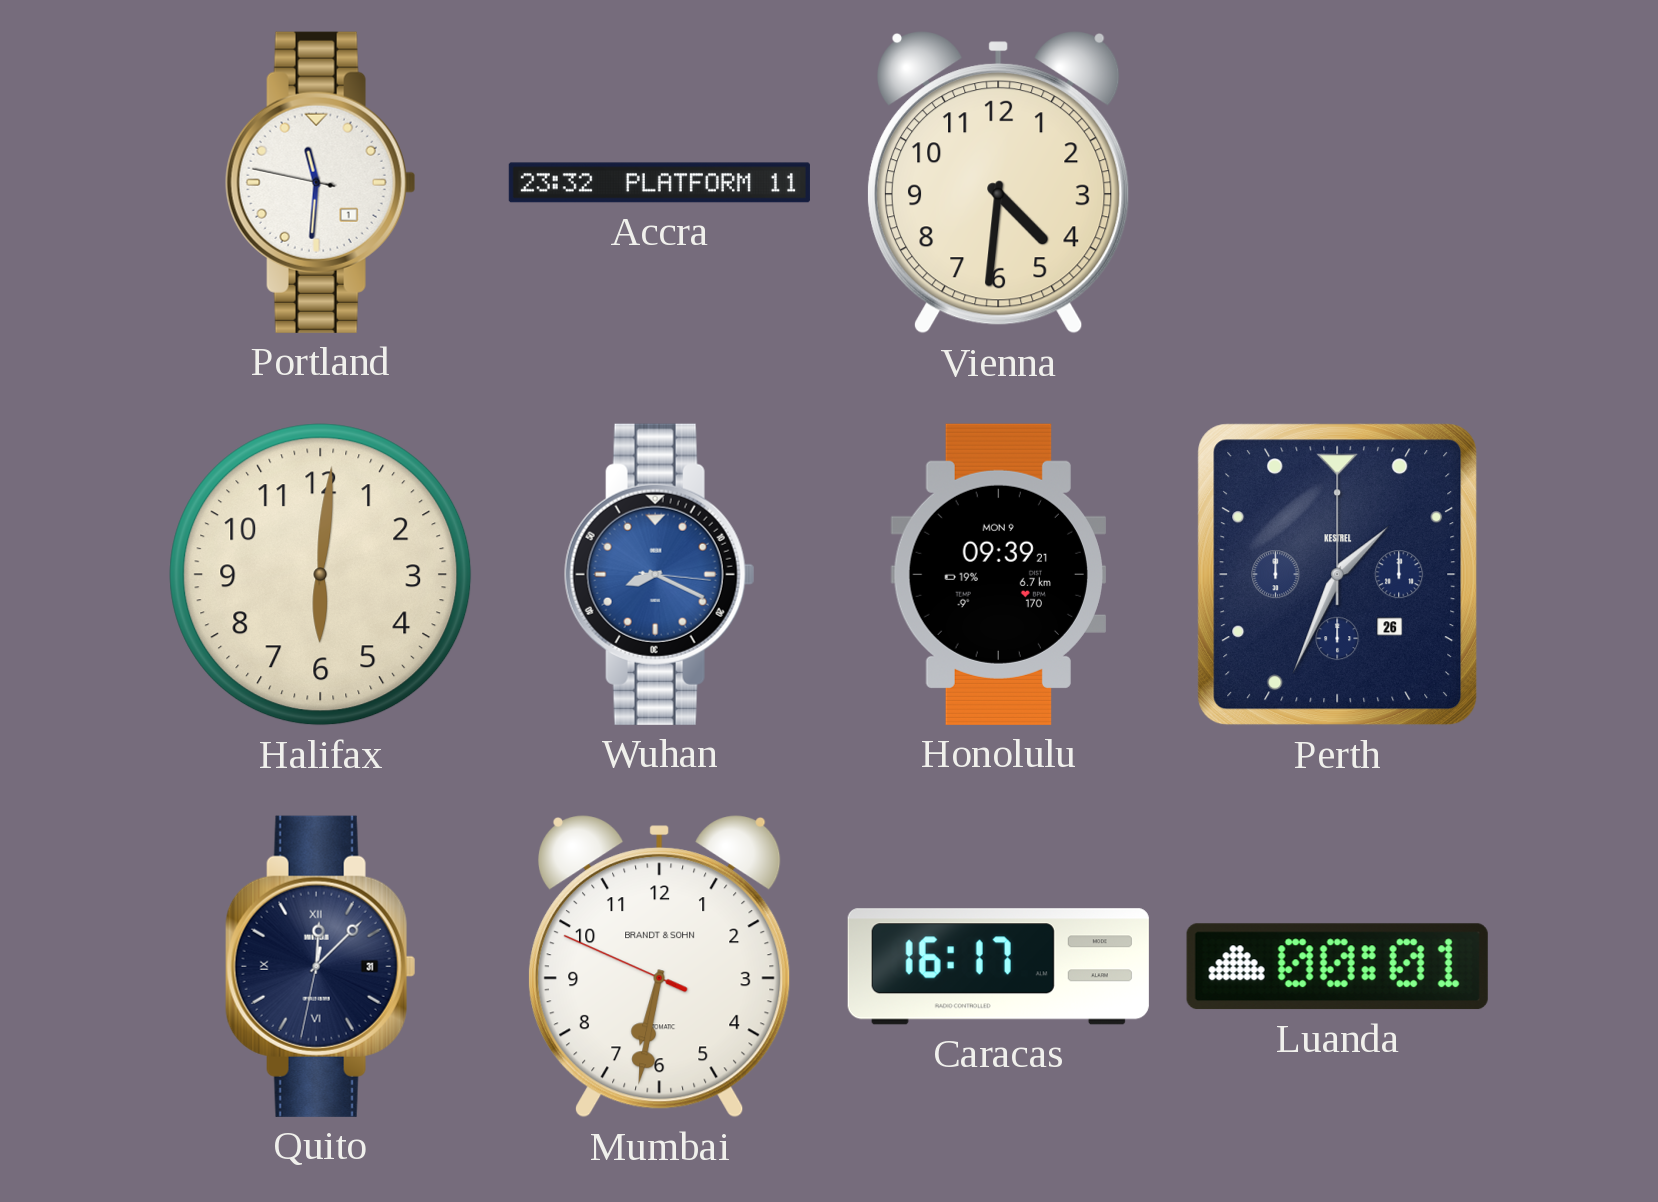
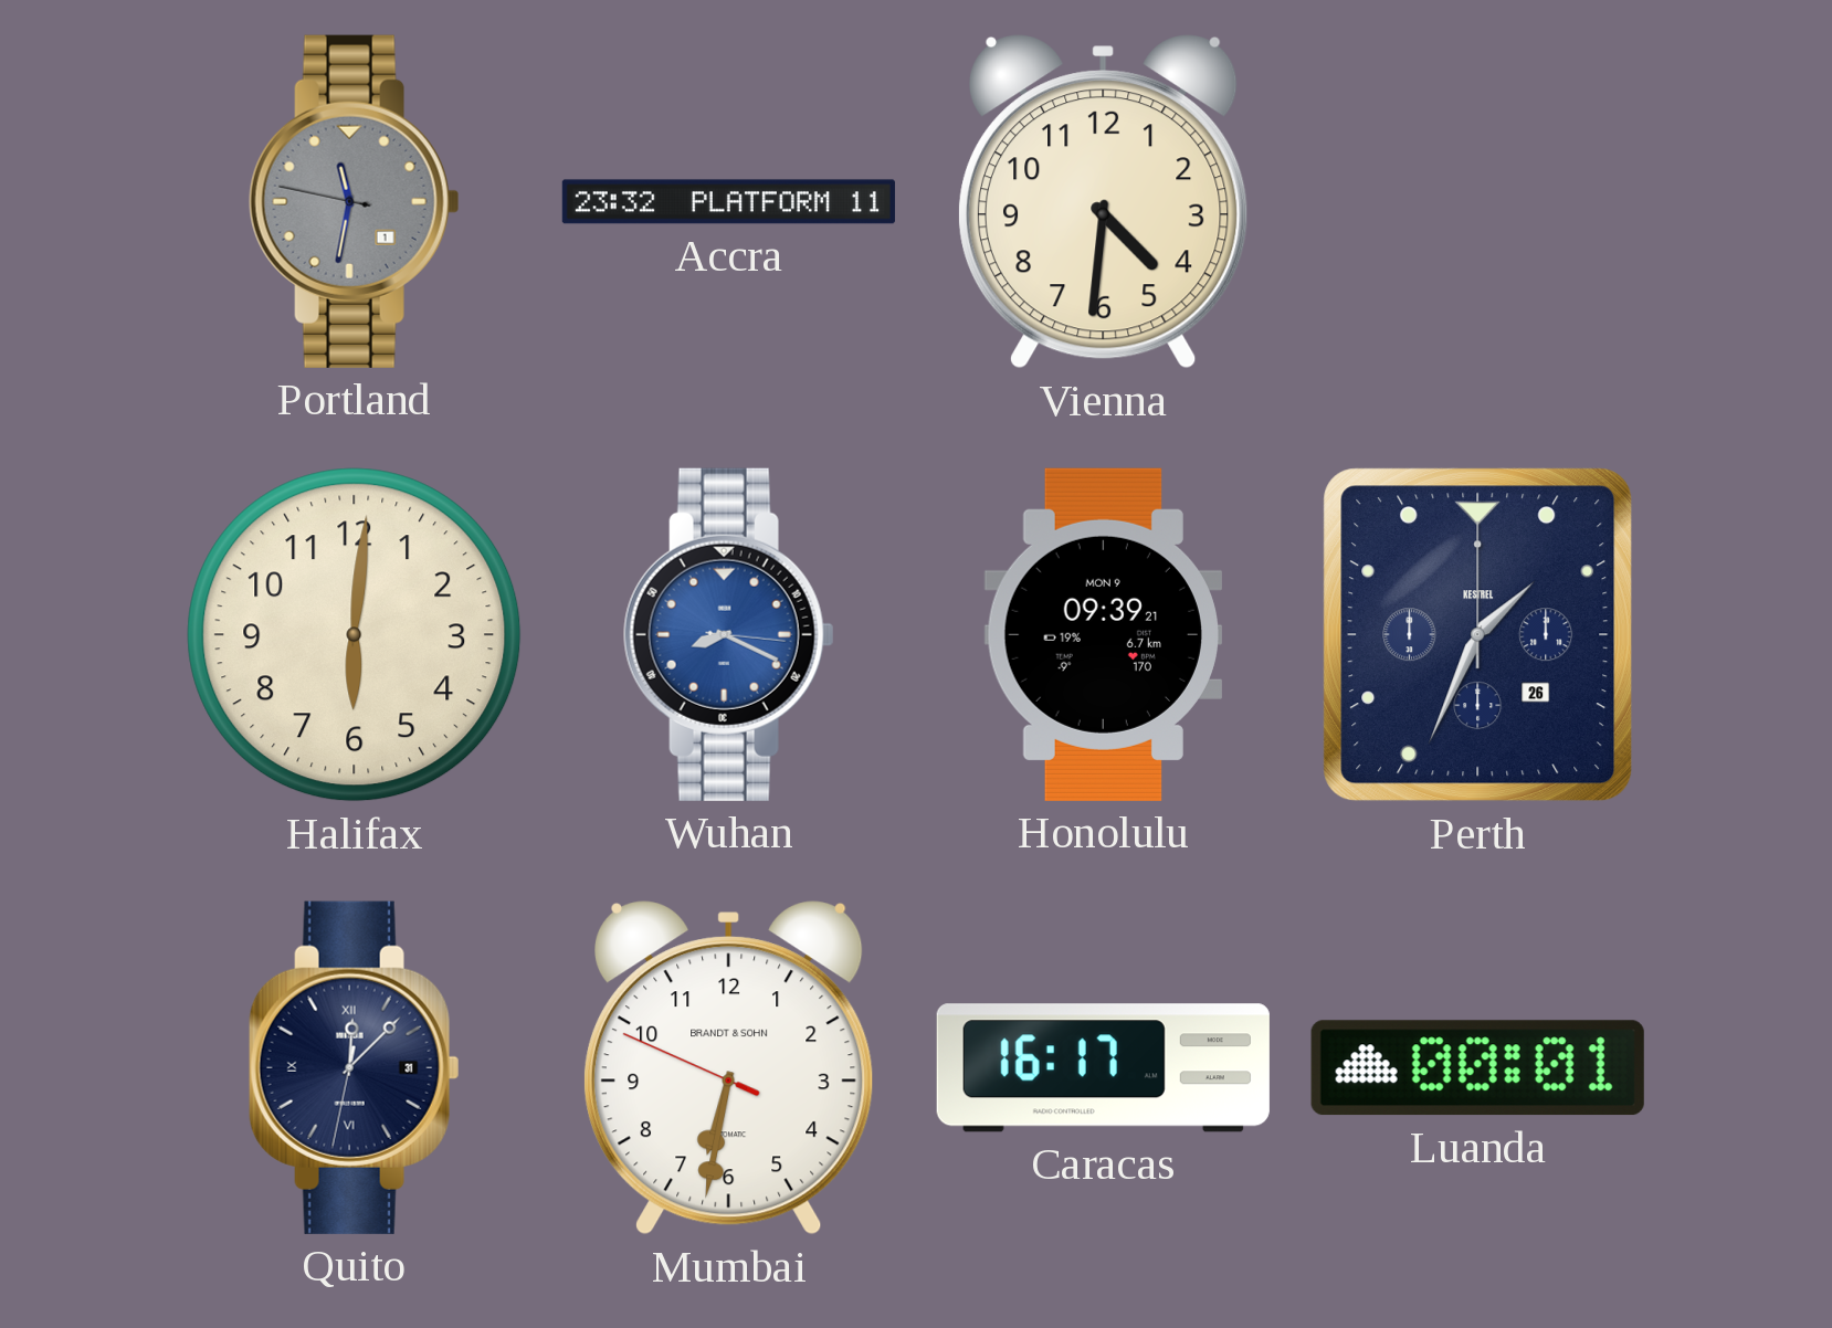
Portland: 11:30 -> 11:31
Portland dial: white -> grey
